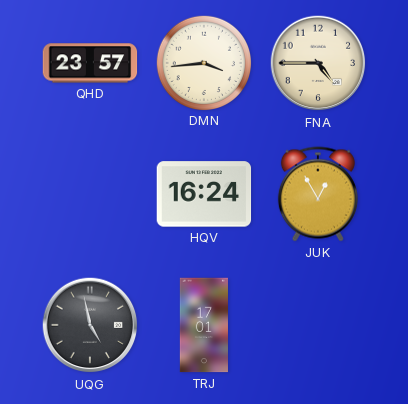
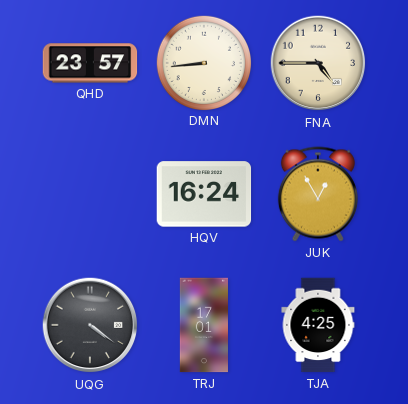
DMN: 3:44 -> 8:44
UQG: 4:58 -> 4:21
TJA: none -> 4:25
